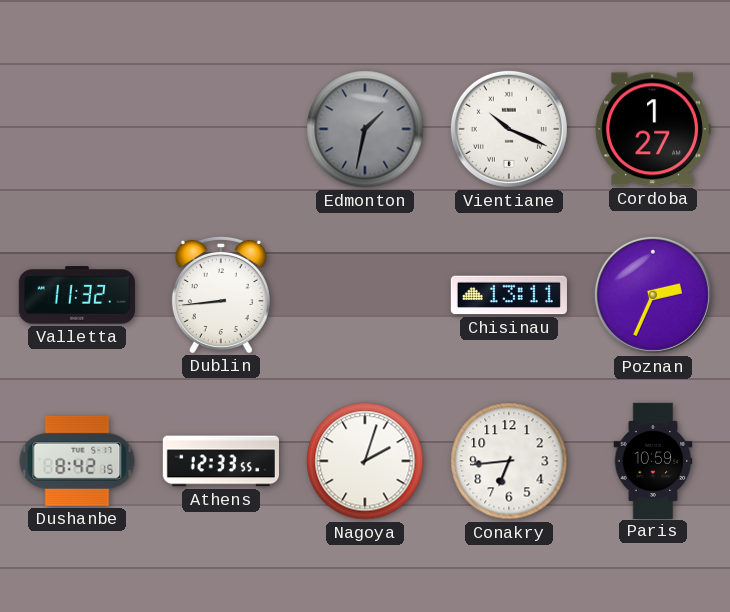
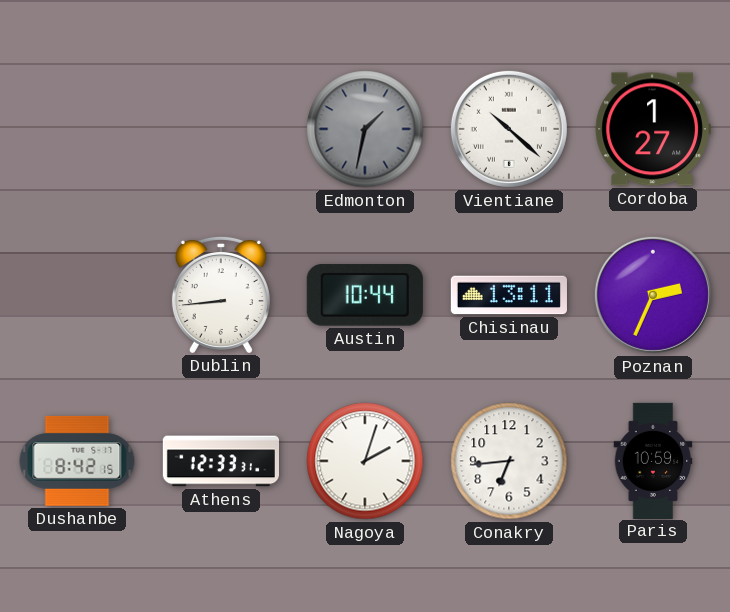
Vientiane: 10:19 -> 10:22
Valletta: 11:32 -> none
Austin: none -> 10:44
Athens: 12:33:55 -> 12:33:31
